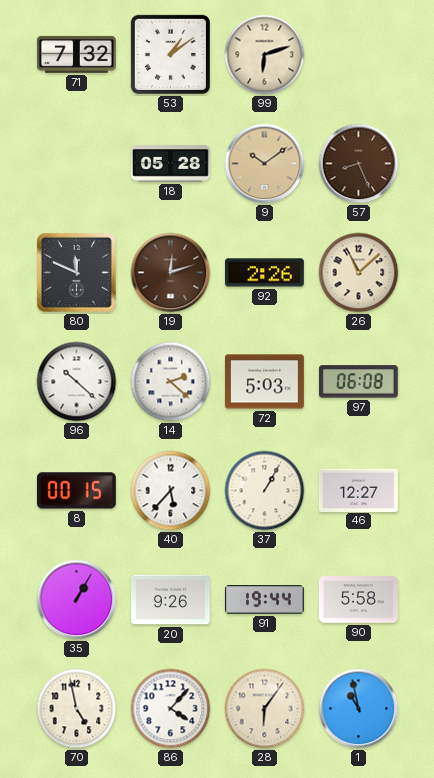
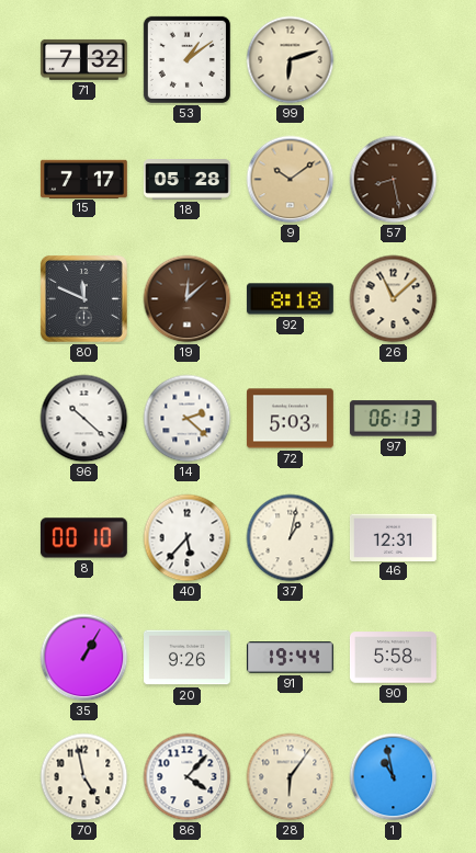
15: none -> 7:17
57: 8:26 -> 8:28
19: 12:12 -> 12:08
92: 2:26 -> 8:18
97: 06:08 -> 06:13
8: 00:15 -> 00:10
37: 1:05 -> 1:02
46: 12:27 -> 12:31
